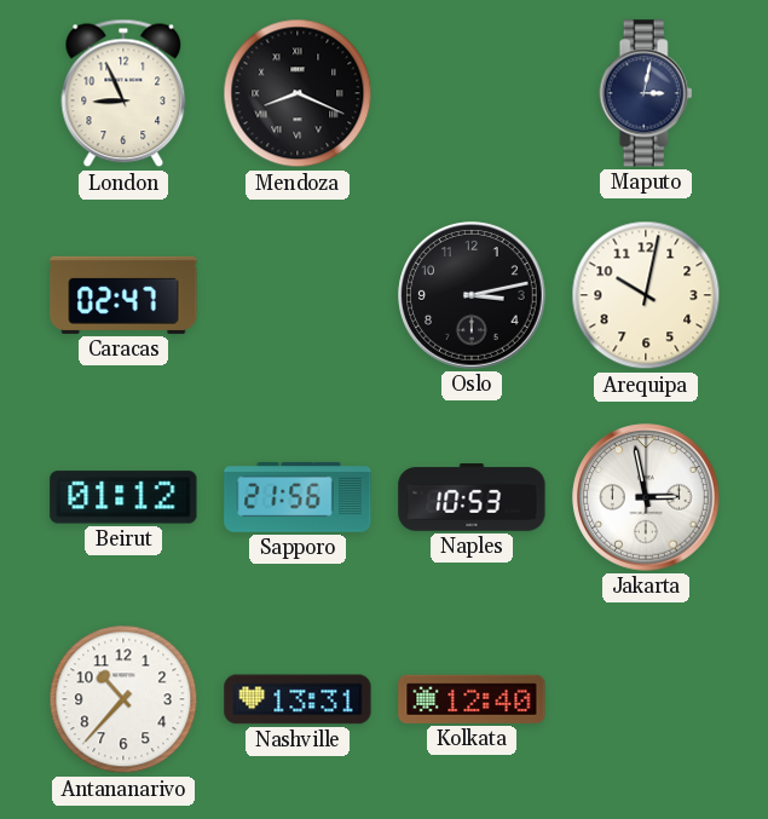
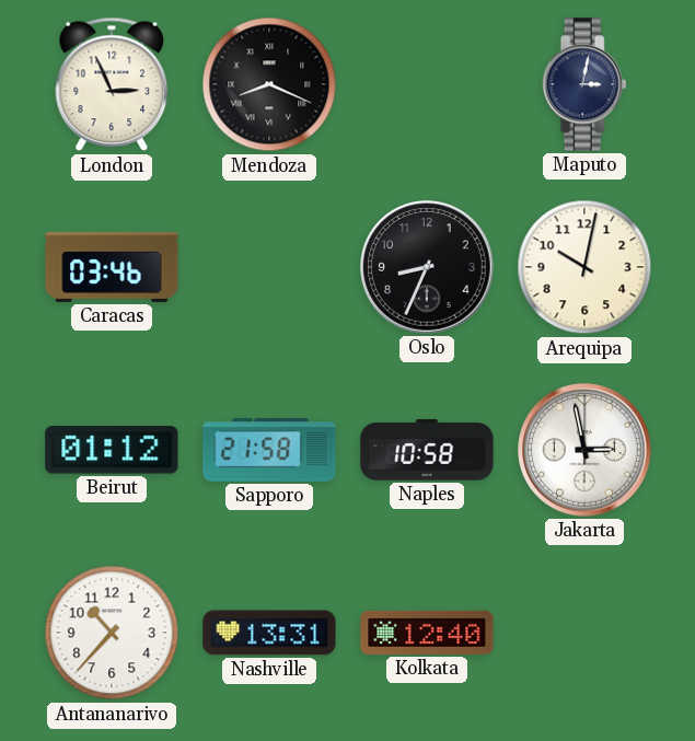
London: 8:56 -> 2:56
Caracas: 02:47 -> 03:46
Oslo: 3:13 -> 8:34
Sapporo: 21:56 -> 21:58
Naples: 10:53 -> 10:58
